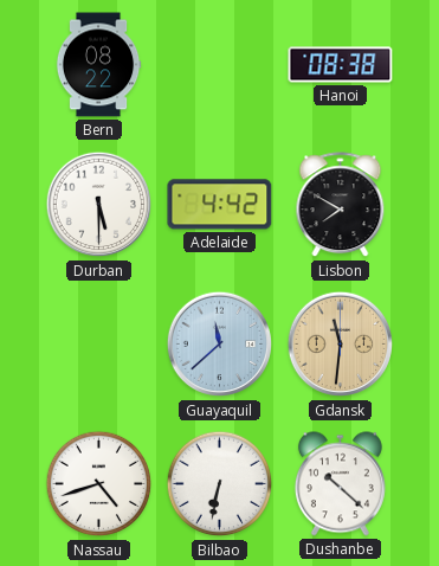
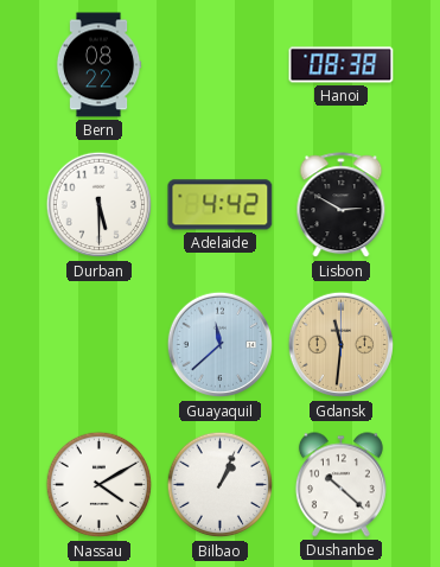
Lisbon: 7:50 -> 2:50
Nassau: 4:42 -> 4:10
Bilbao: 6:32 -> 1:04
